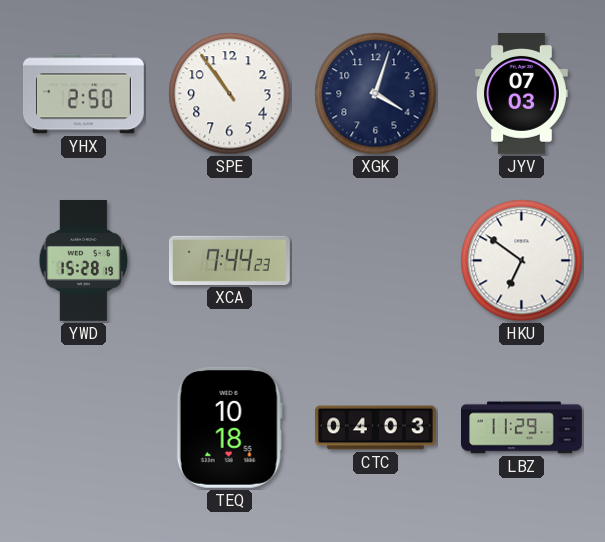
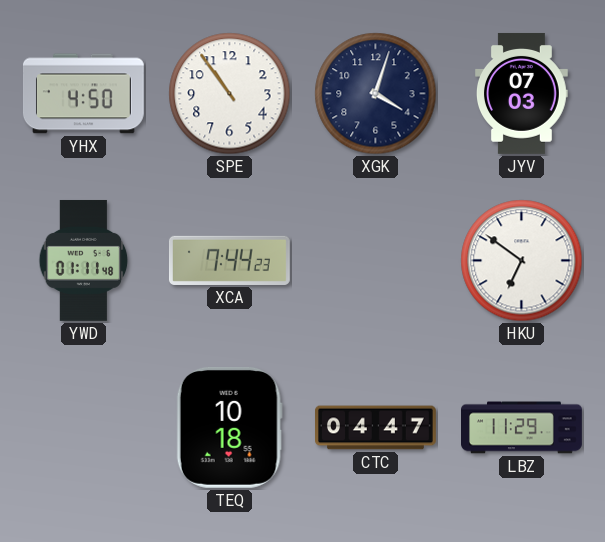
YHX: 2:50 -> 4:50
YWD: 15:28 -> 01:11
CTC: 04:03 -> 04:47
